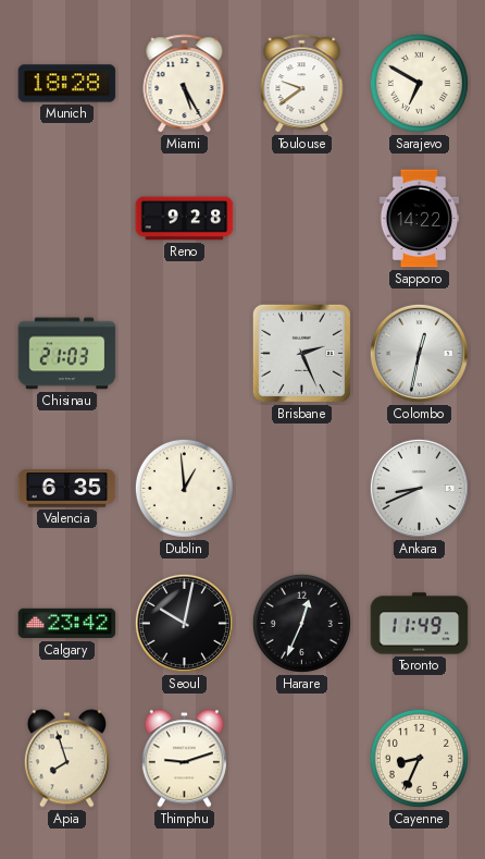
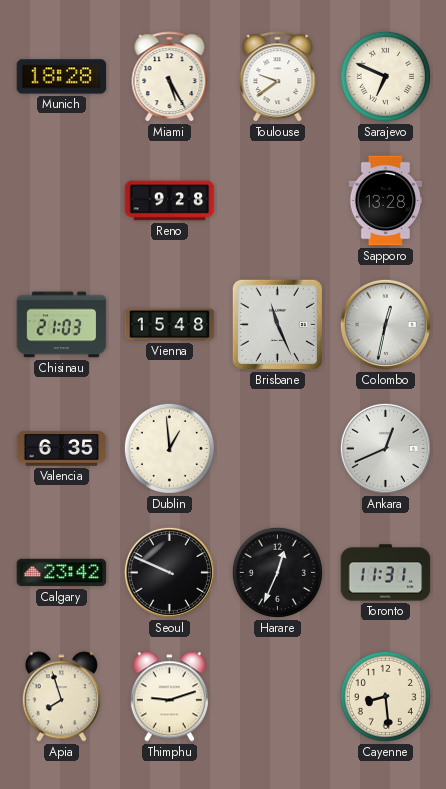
Sarajevo: 6:50 -> 6:49
Sapporo: 14:22 -> 13:28
Vienna: none -> 15:48
Brisbane: 2:26 -> 11:26
Ankara: 8:41 -> 12:41
Seoul: 10:02 -> 9:49
Toronto: 11:49 -> 11:31
Cayenne: 8:34 -> 8:29
